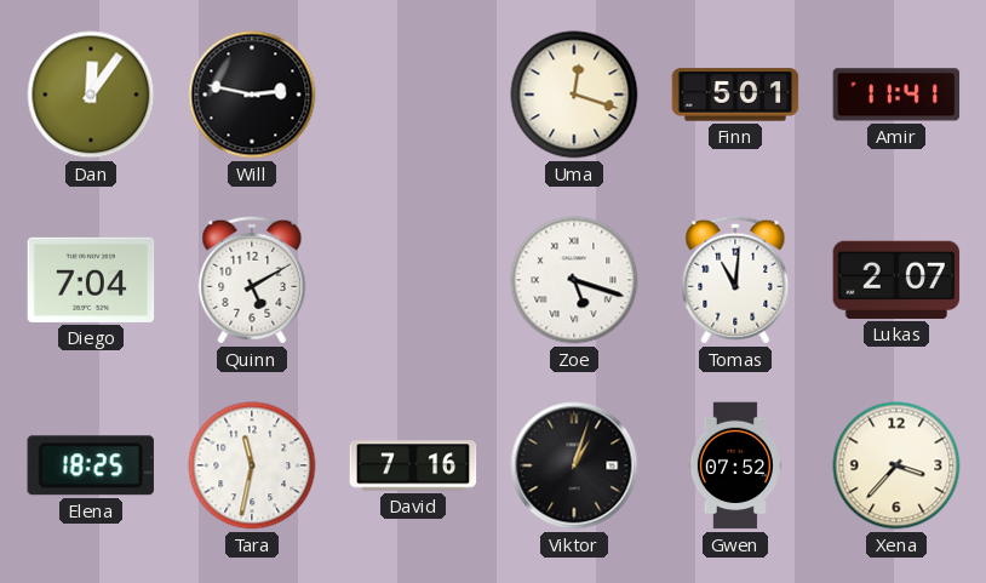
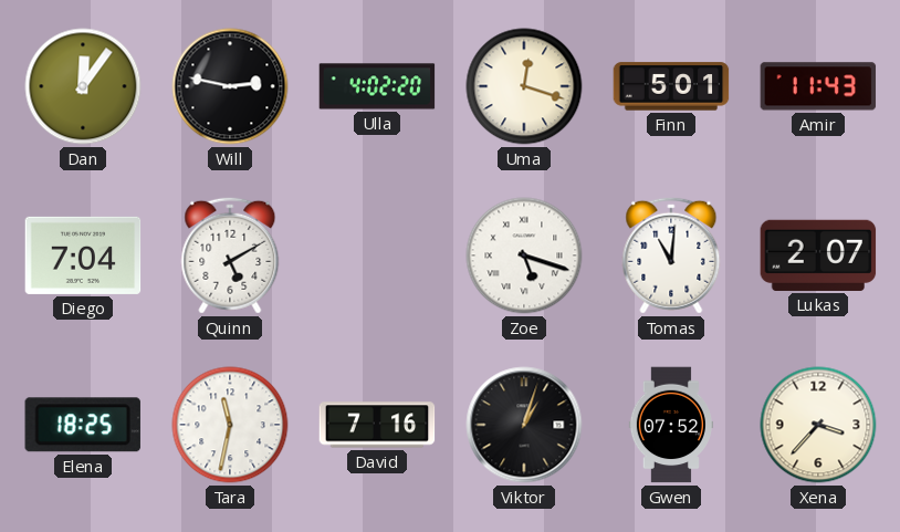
Ulla: none -> 4:02
Amir: 11:41 -> 11:43
